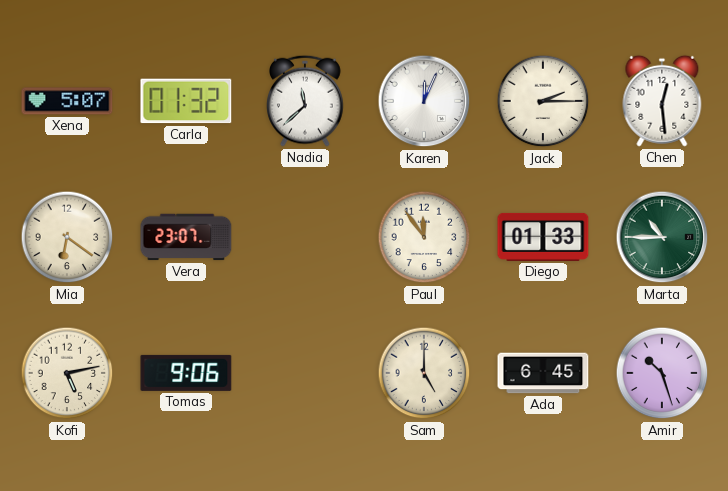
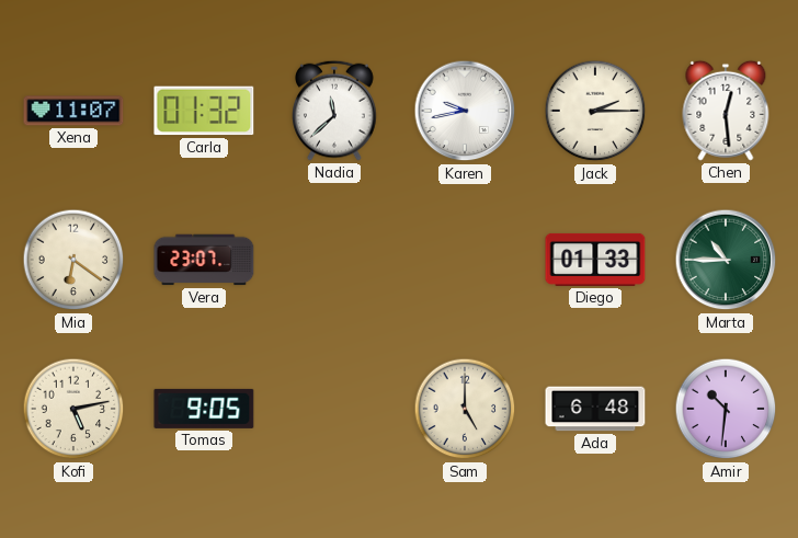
Xena: 5:07 -> 11:07
Karen: 12:04 -> 9:43
Paul: 11:54 -> none
Tomas: 9:06 -> 9:05
Ada: 6:45 -> 6:48
Amir: 10:27 -> 10:31
